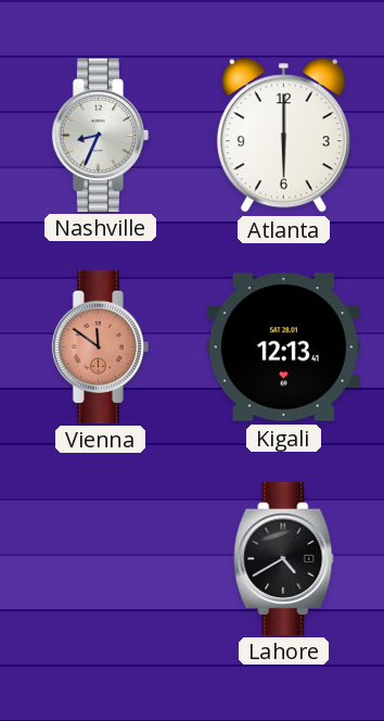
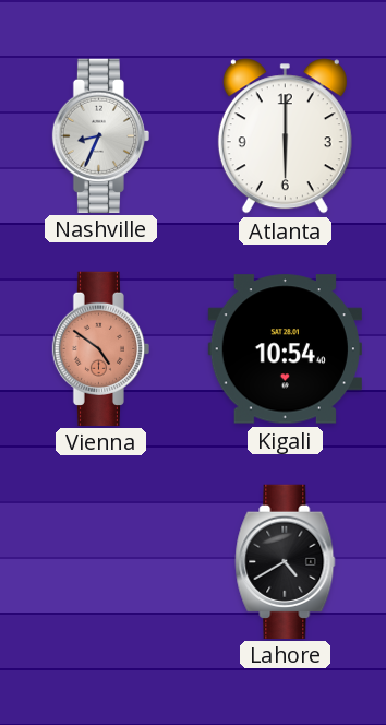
Vienna: 11:51 -> 4:51
Kigali: 12:13 -> 10:54
